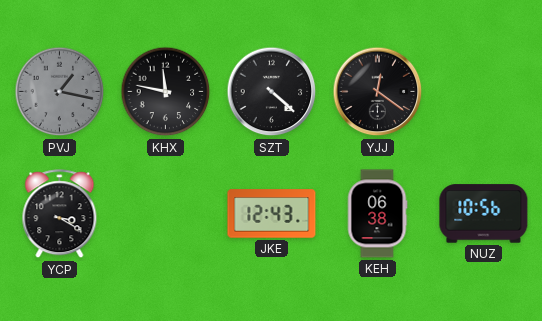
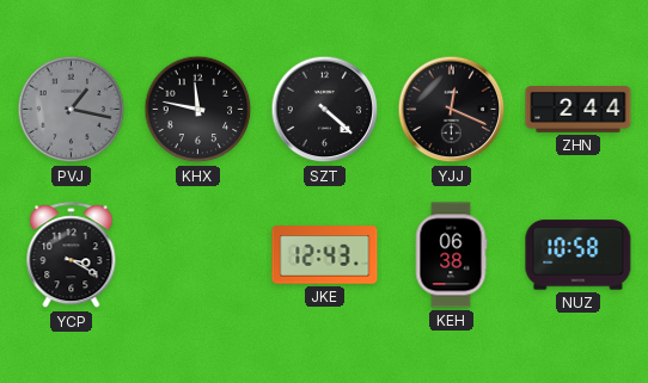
YJJ: 12:21 -> 12:19
ZHN: none -> 2:44
NUZ: 10:56 -> 10:58
